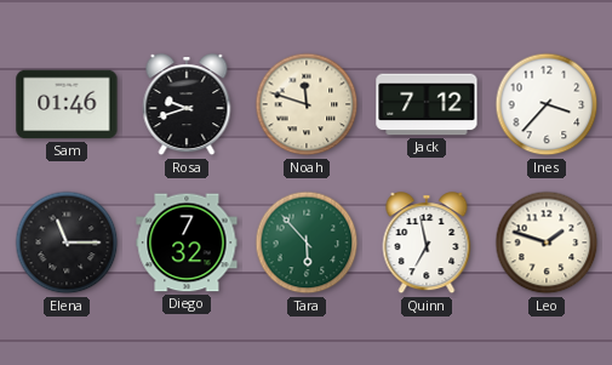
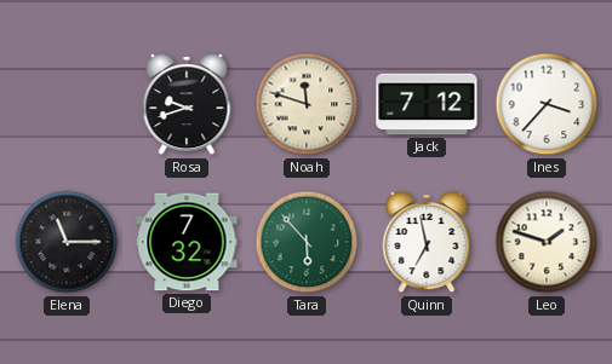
Sam: 01:46 -> none
